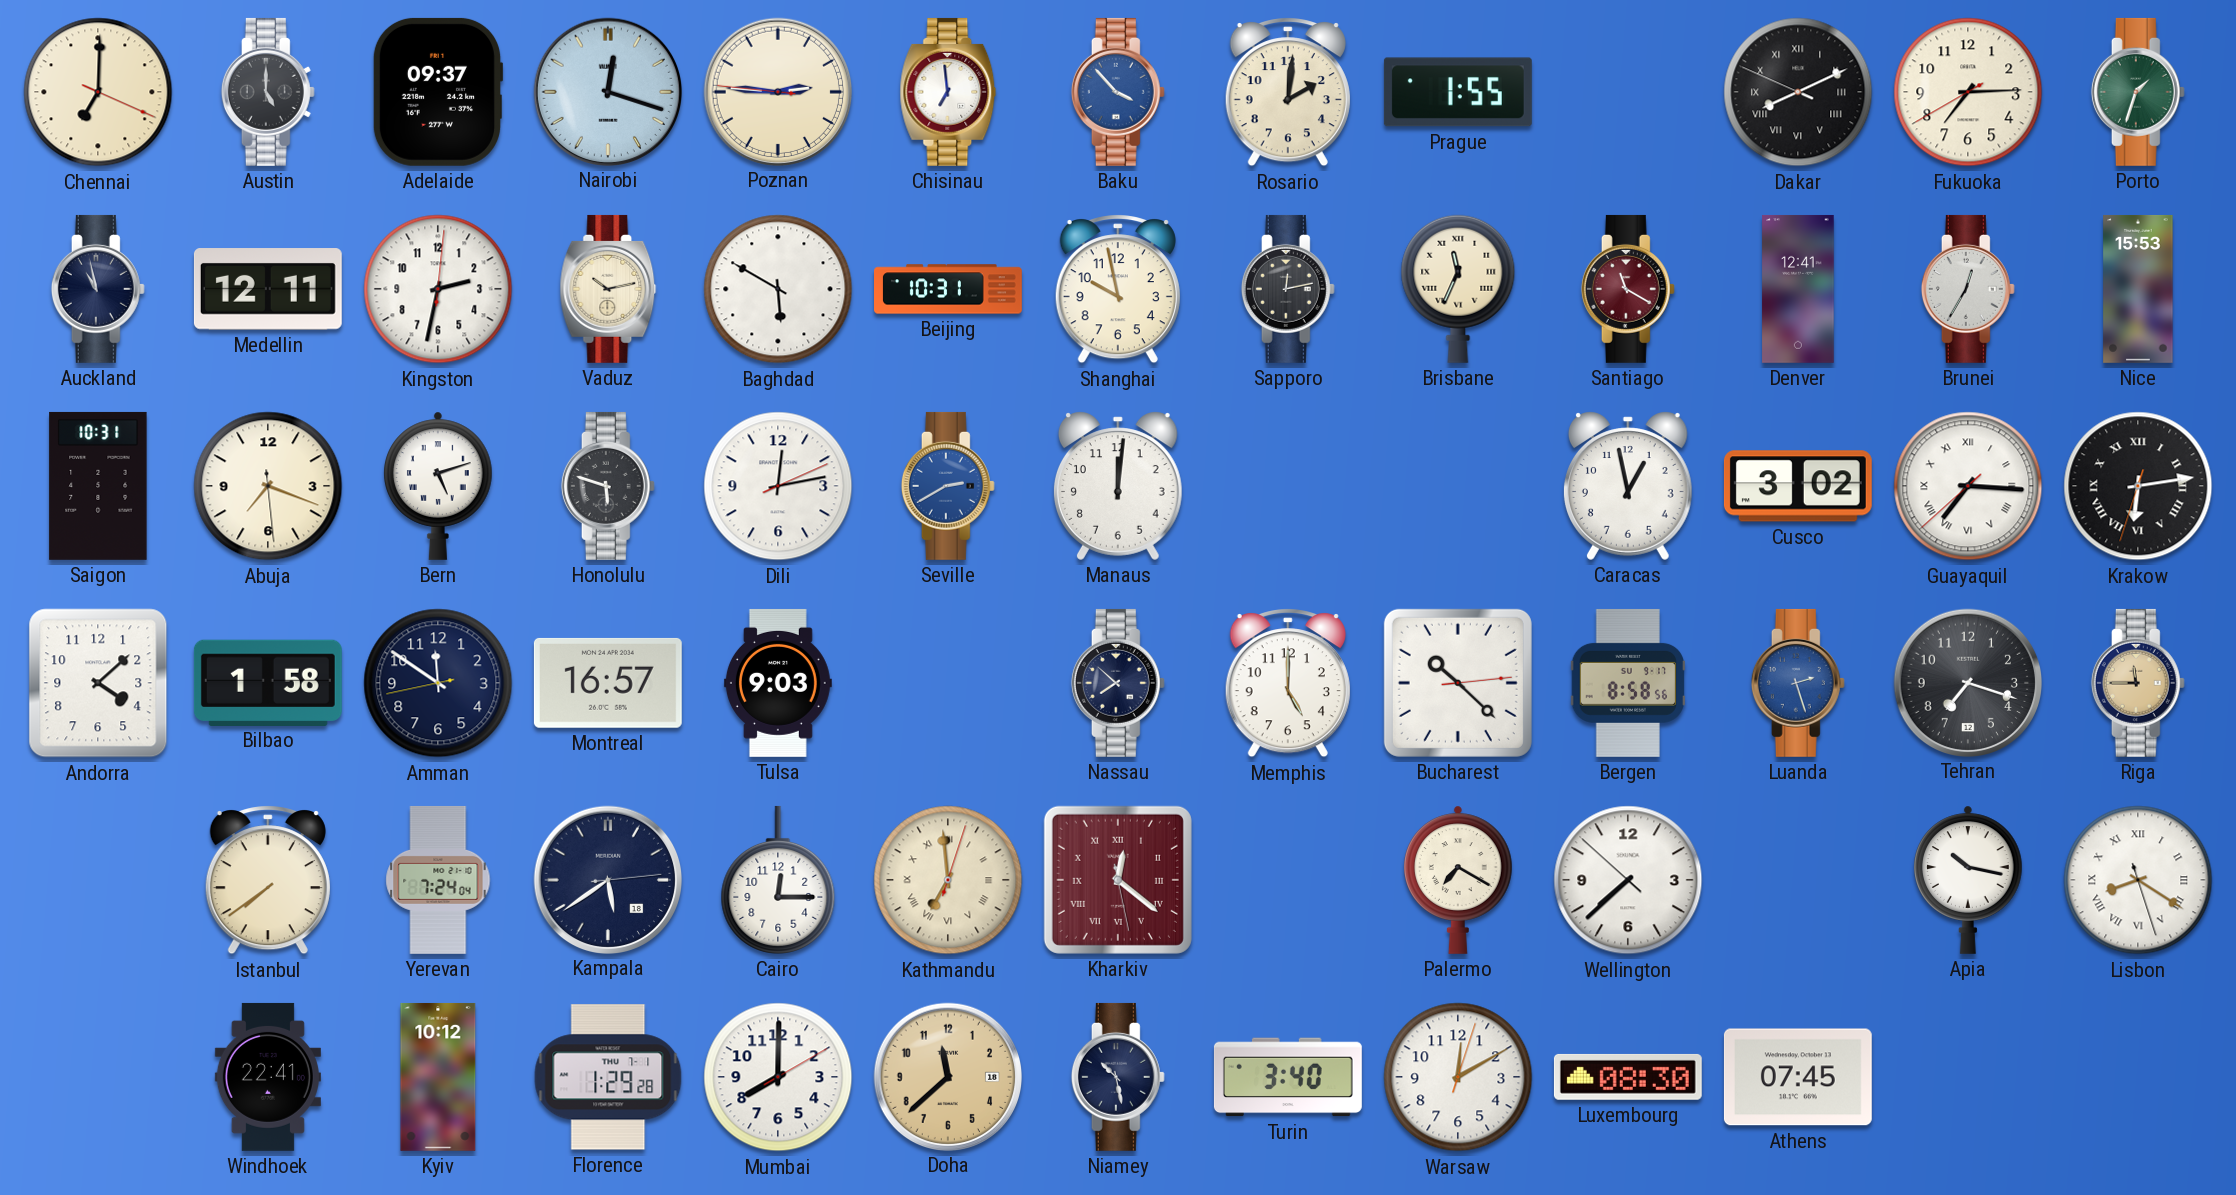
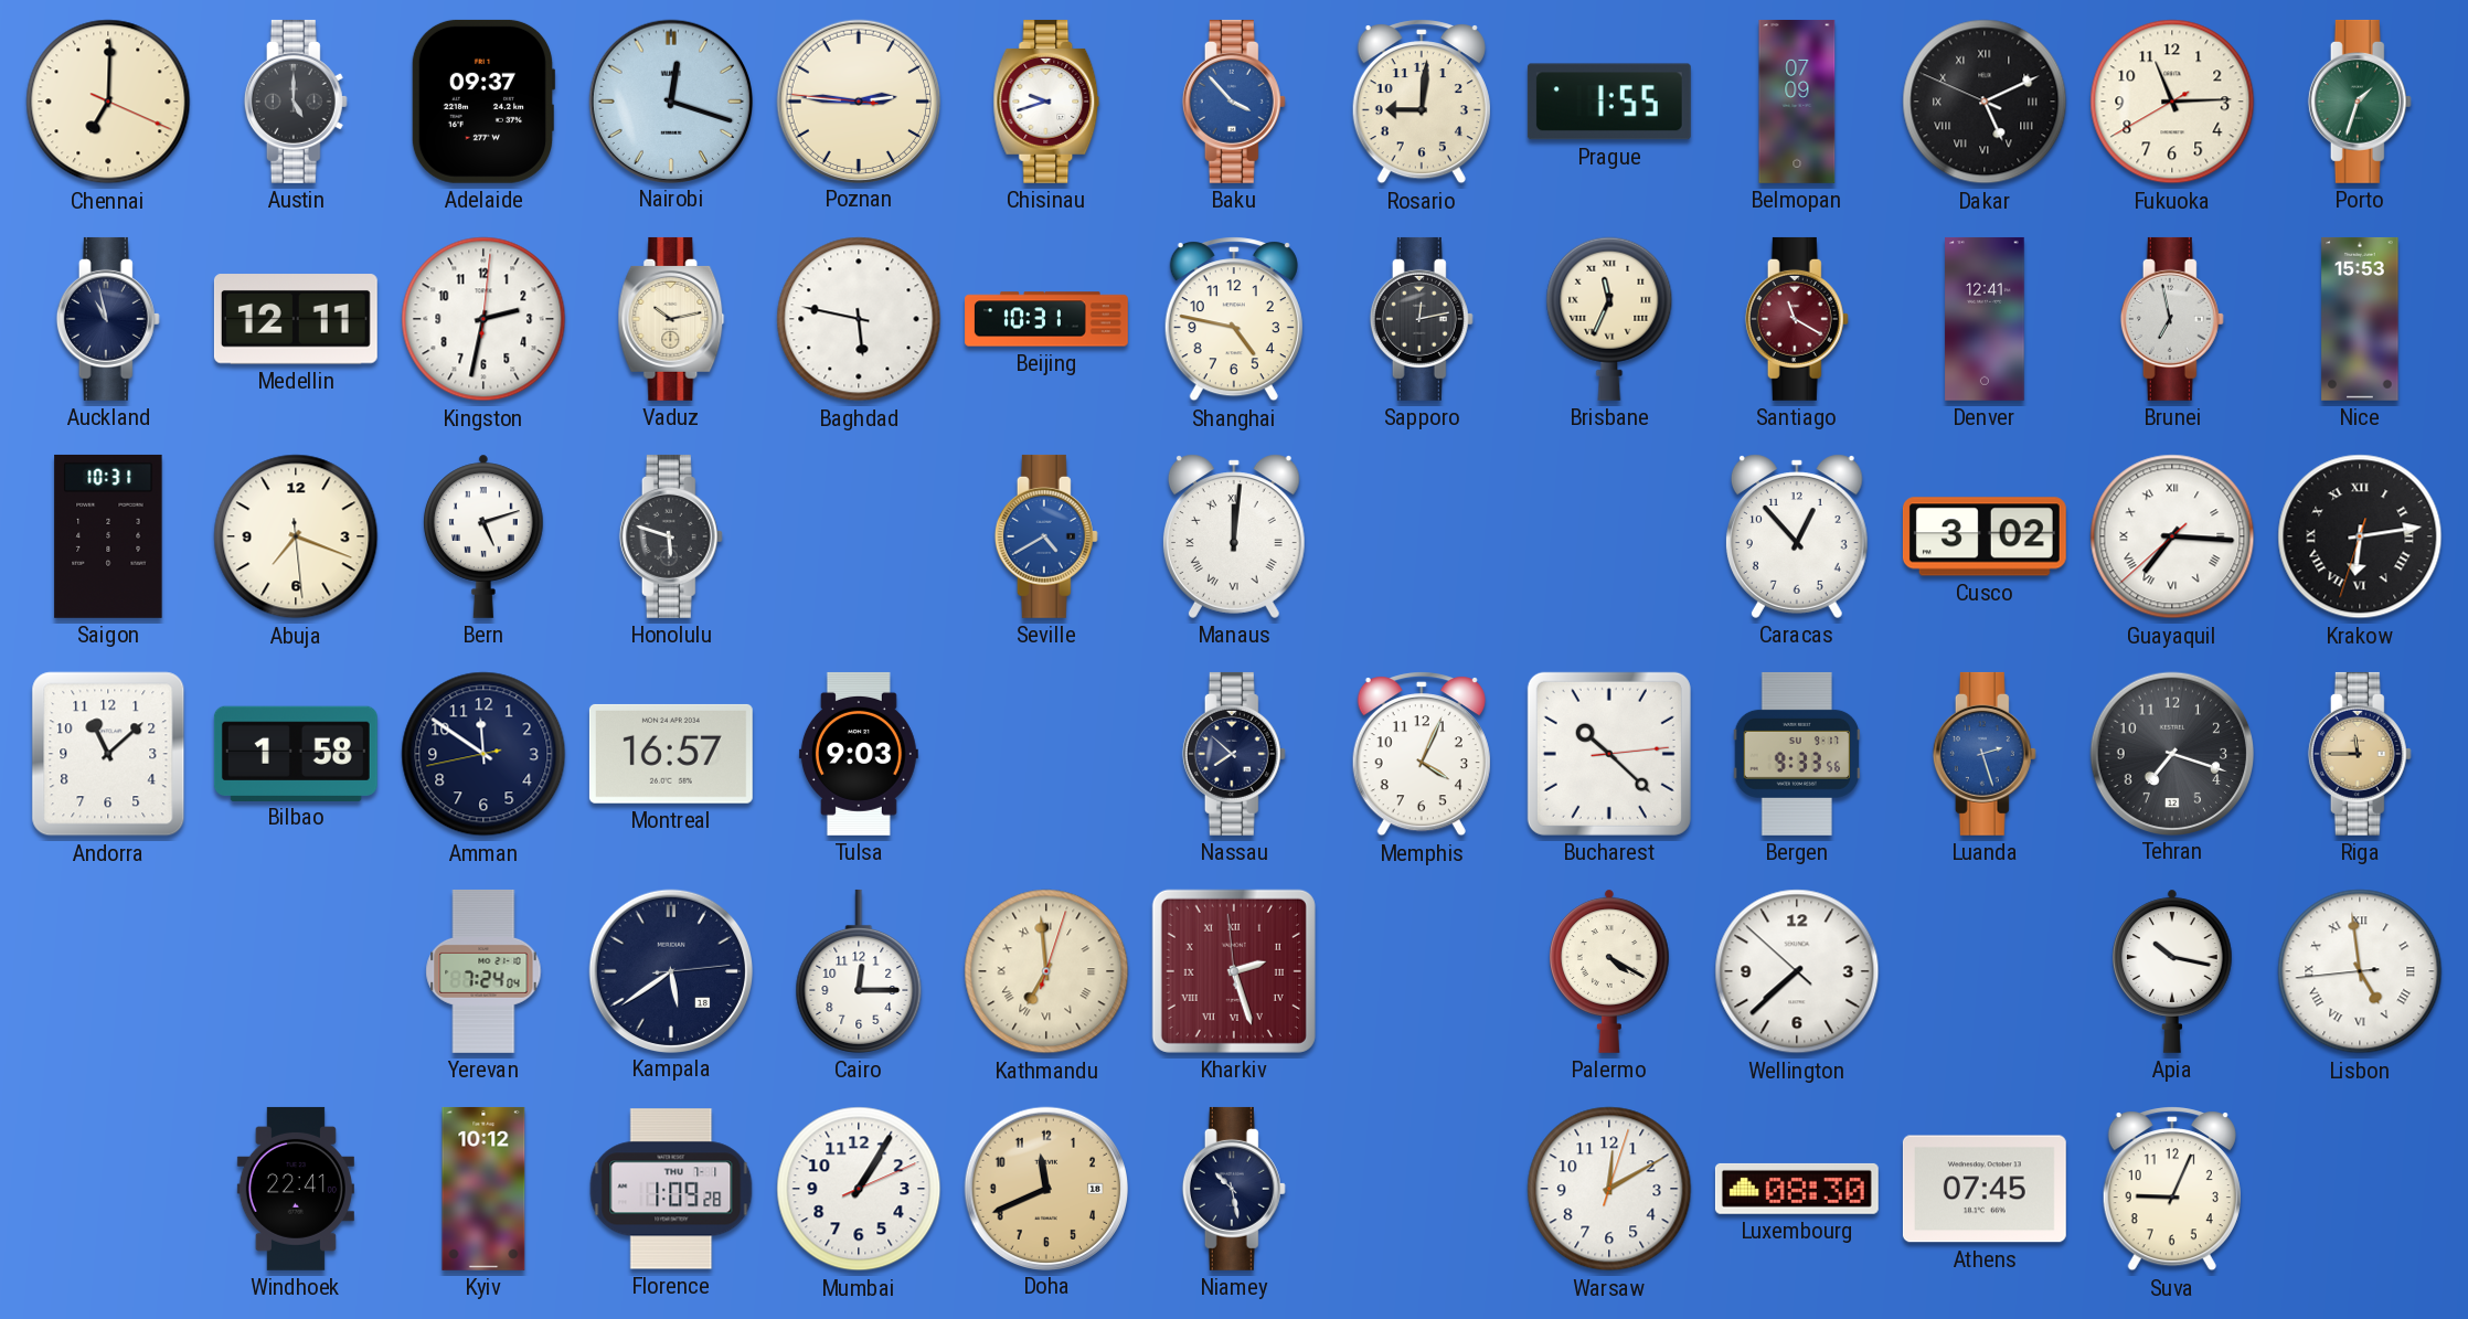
Chisinau: 6:59 -> 9:42
Rosario: 2:01 -> 9:01
Belmopan: none -> 07:09
Dakar: 8:10 -> 5:10
Fukuoka: 7:14 -> 11:14
Baghdad: 5:50 -> 5:47
Shanghai: 9:58 -> 4:47
Brunei: 12:35 -> 6:58
Dili: 12:13 -> none
Seville: 2:40 -> 4:40
Manaus numerals: Arabic -> Roman
Caracas: 12:58 -> 12:53
Andorra: 4:08 -> 11:08
Memphis: 5:00 -> 4:04
Bergen: 8:58 -> 9:33
Istanbul: 7:39 -> none
Kharkiv: 12:21 -> 2:26
Palermo: 7:20 -> 4:20
Lisbon: 8:20 -> 4:58
Florence: 1:29 -> 1:09
Mumbai: 8:00 -> 1:05
Doha: 11:38 -> 11:41
Turin: 3:40 -> none
Suva: none -> 9:04
